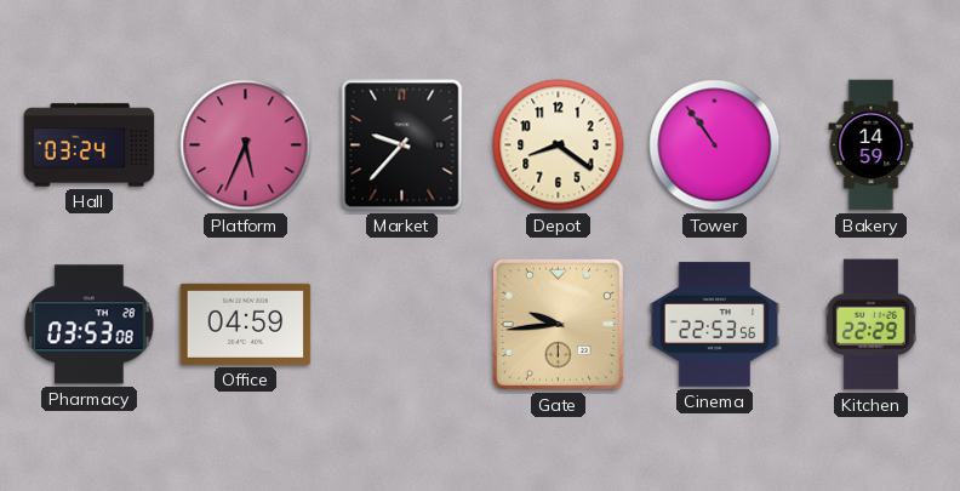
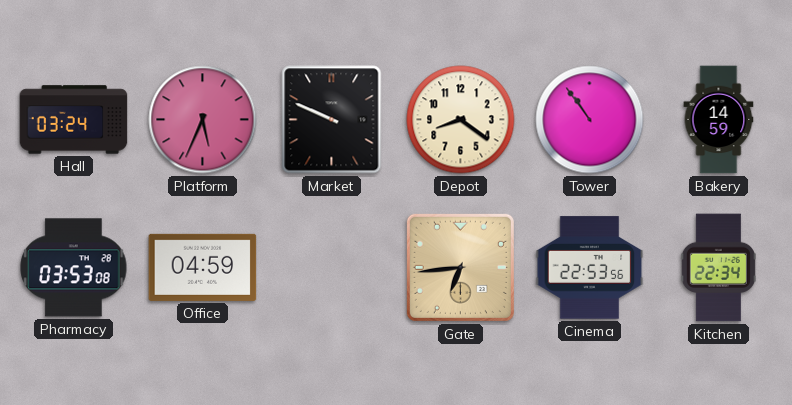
Market: 9:37 -> 9:49
Gate: 9:44 -> 6:44
Kitchen: 22:29 -> 22:34
